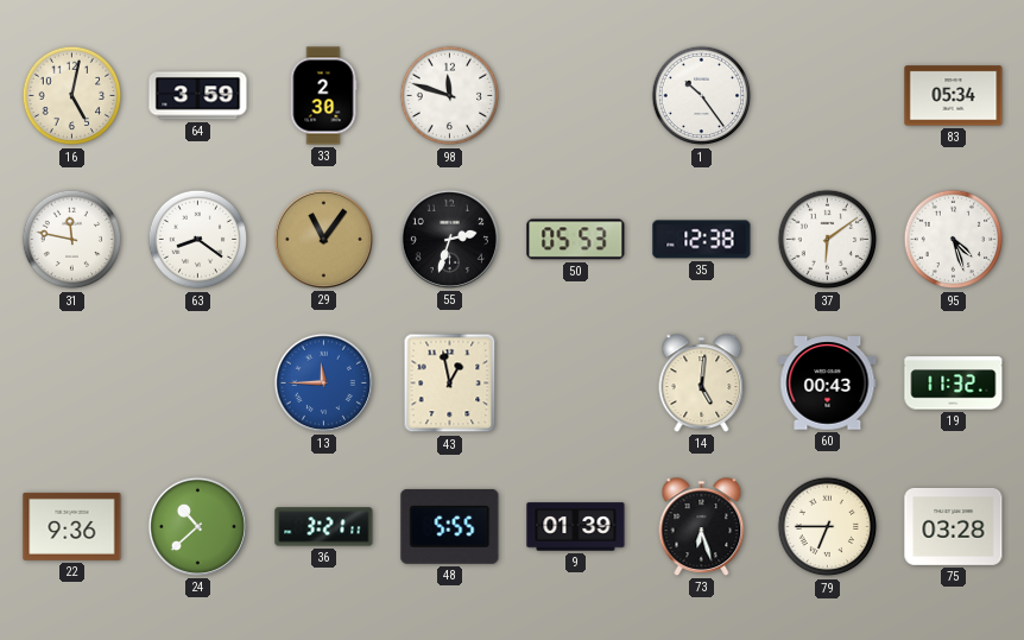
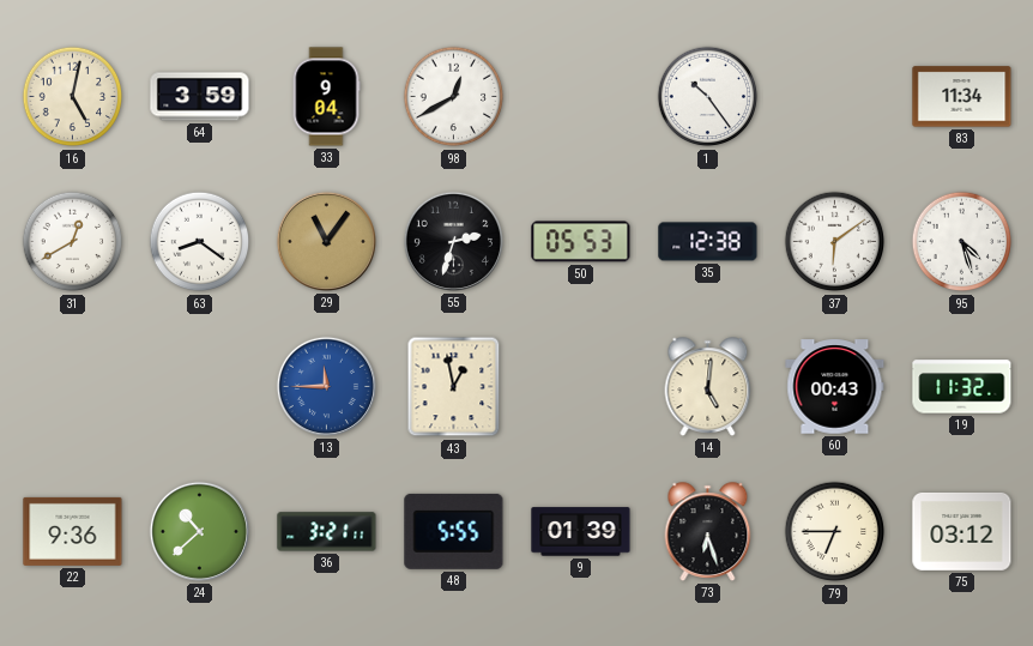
33: 2:30 -> 9:04
98: 11:48 -> 12:40
83: 05:34 -> 11:34
31: 11:47 -> 12:40
75: 03:28 -> 03:12
